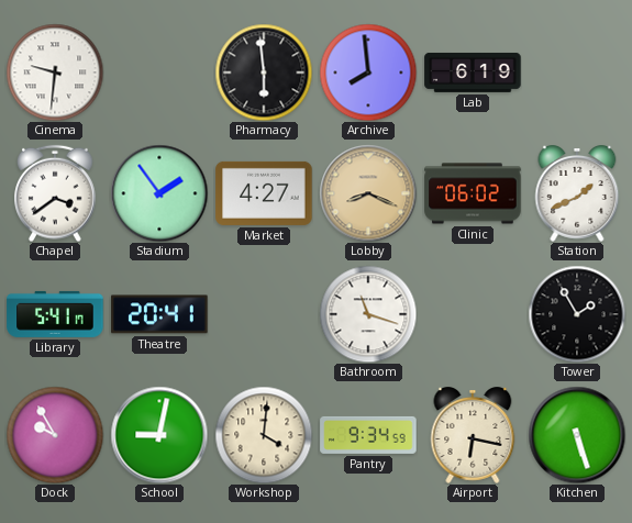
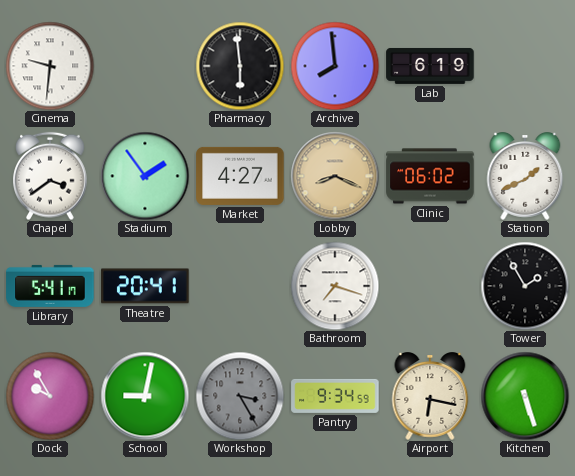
Bathroom: 11:18 -> 7:18
Workshop: 4:01 -> 3:25
Workshop dial: cream -> grey
